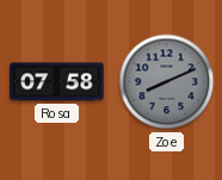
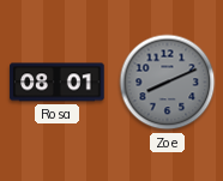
Rosa: 07:58 -> 08:01
